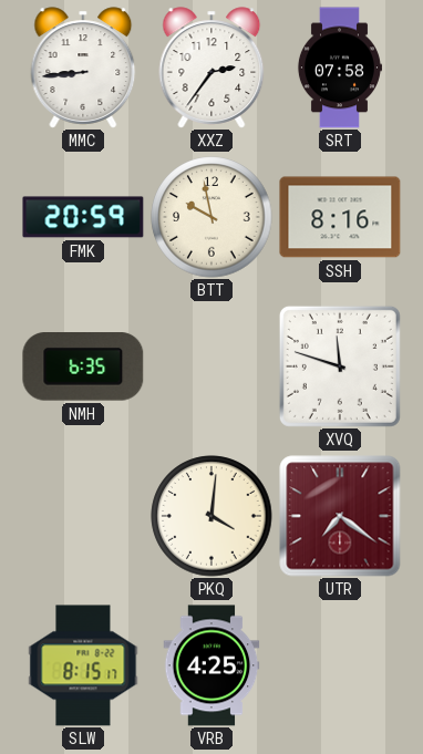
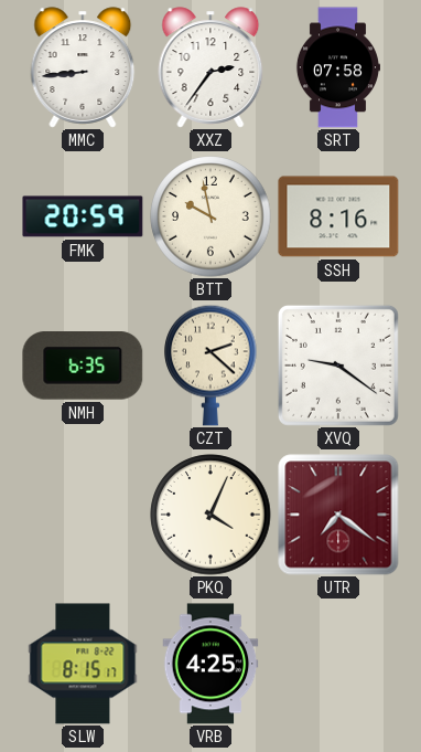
CZT: none -> 2:22
XVQ: 11:48 -> 9:21
PKQ: 4:01 -> 4:04
